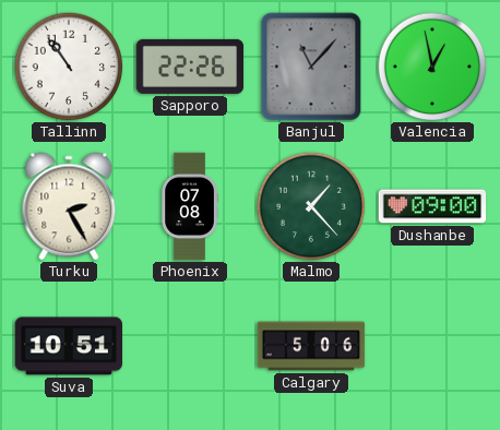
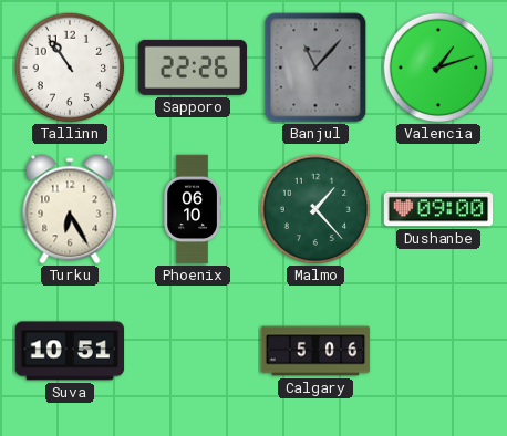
Valencia: 12:58 -> 1:12
Turku: 2:25 -> 6:25
Phoenix: 07:08 -> 06:10
